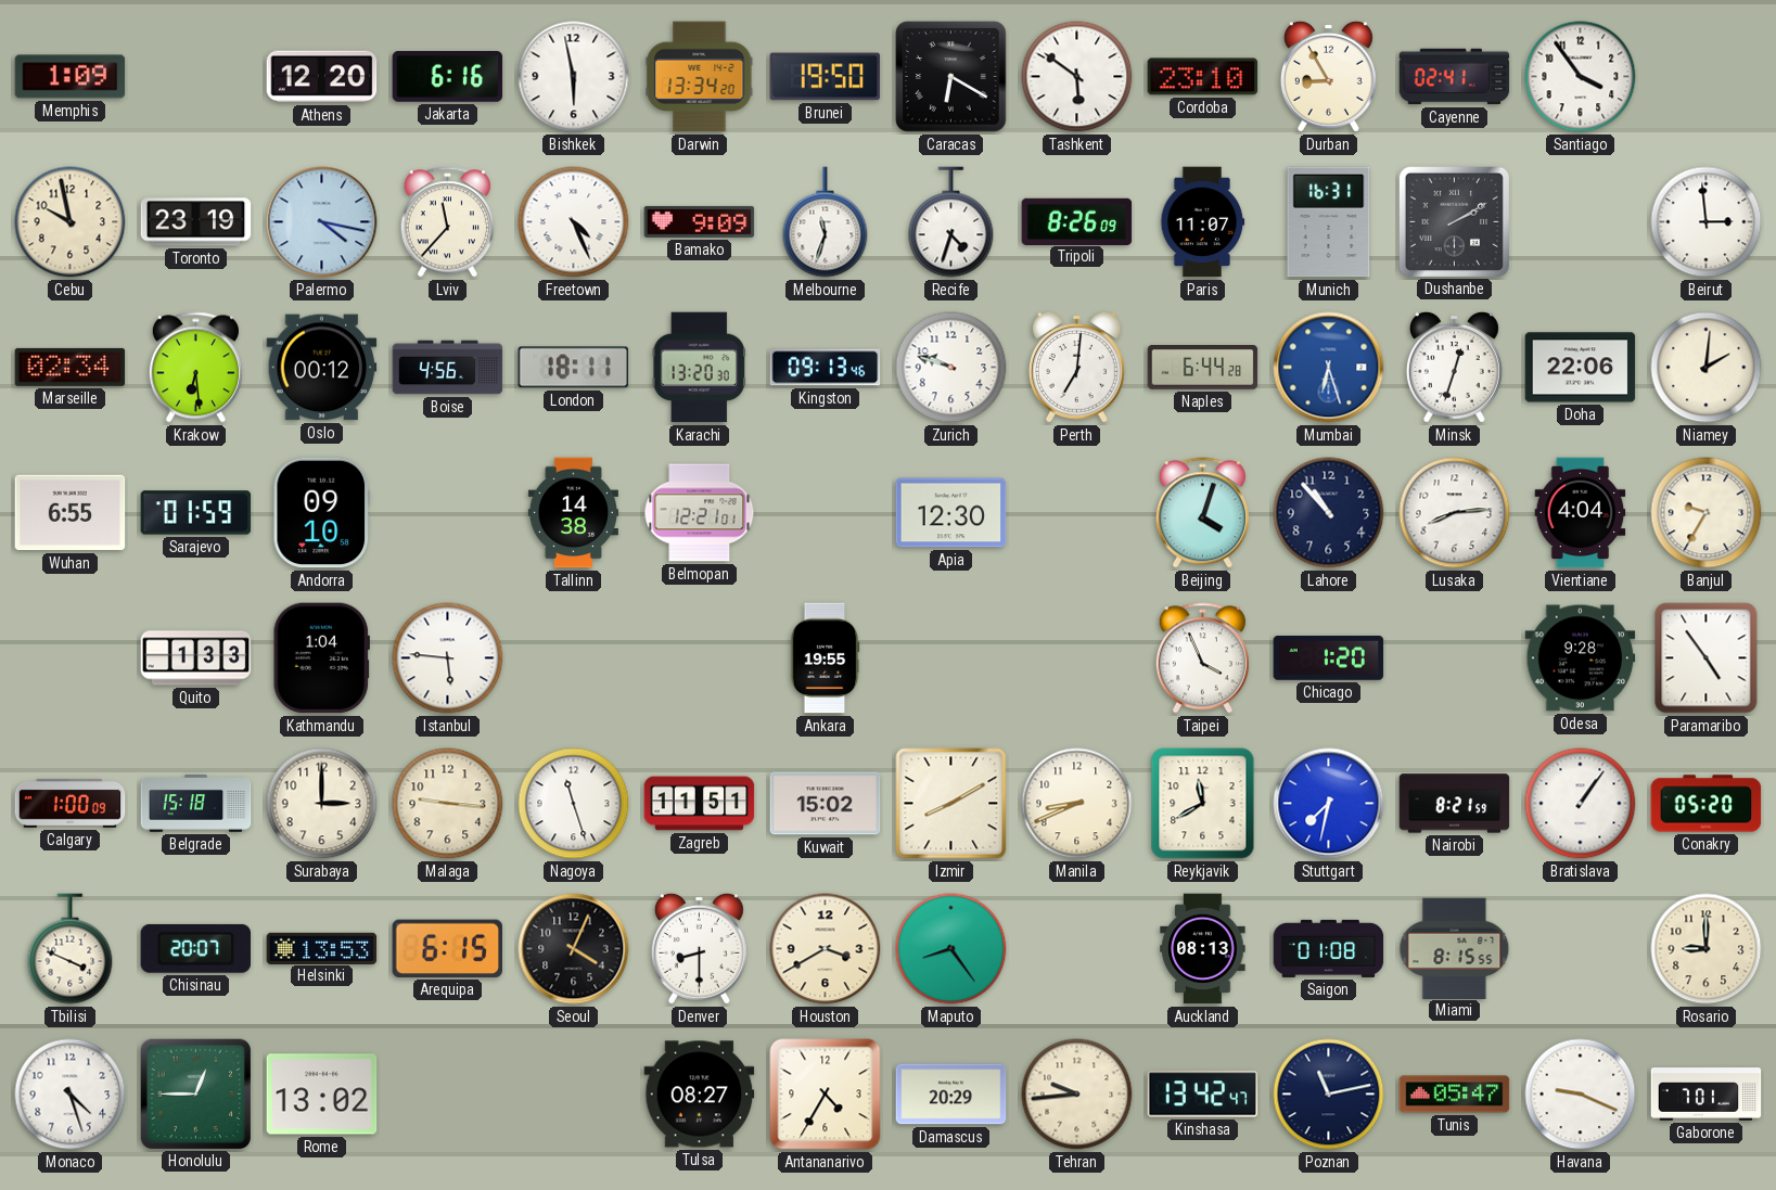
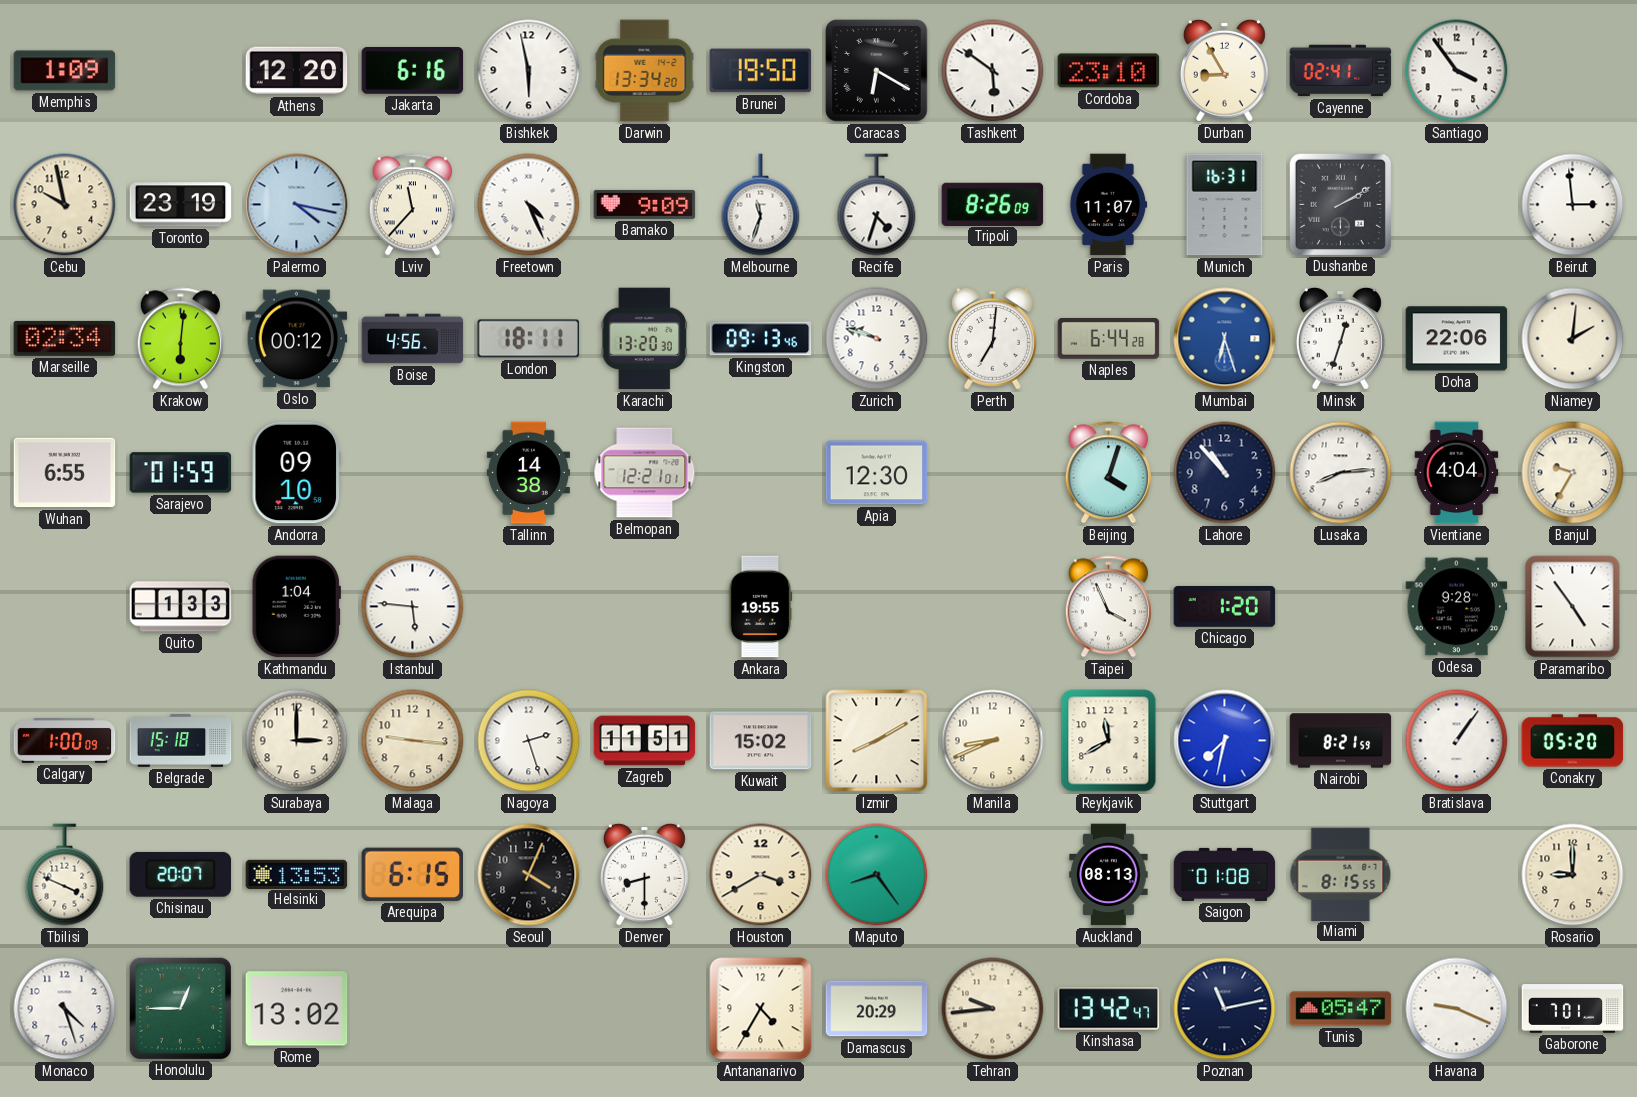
Krakow: 6:29 -> 6:01
Nagoya: 11:27 -> 2:27
Tulsa: 08:27 -> none
